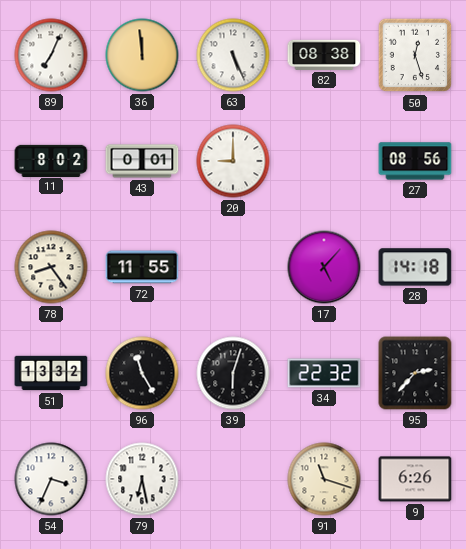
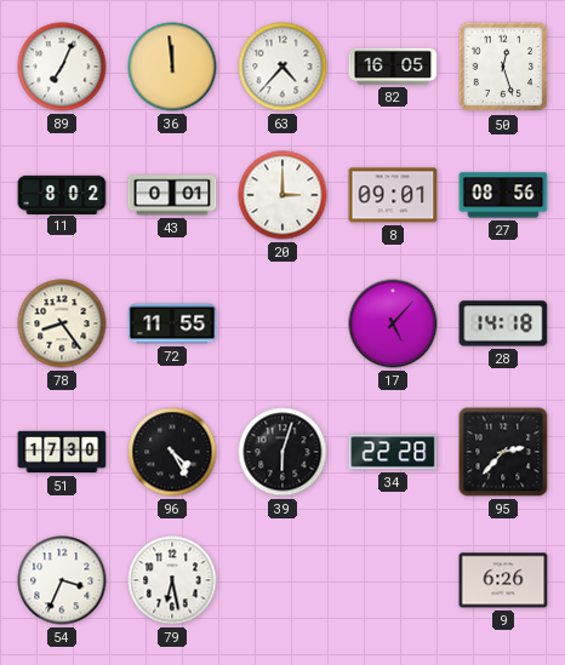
63: 5:26 -> 4:37
82: 08:38 -> 16:05
20: 9:00 -> 3:00
8: none -> 09:01
51: 13:32 -> 17:30
96: 11:25 -> 4:25
34: 22:32 -> 22:28
91: 11:18 -> none
